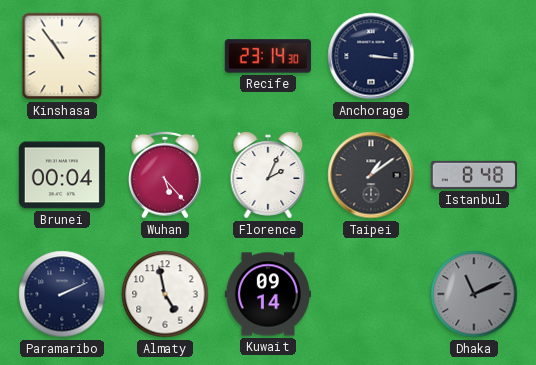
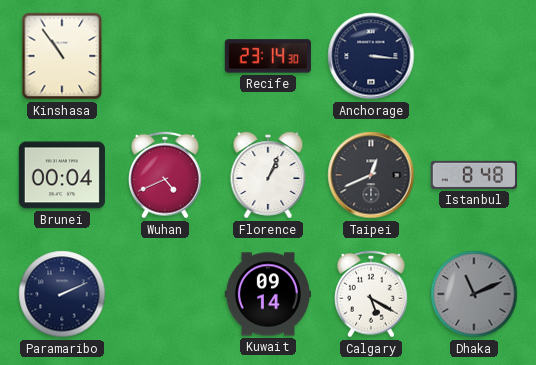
Wuhan: 5:23 -> 4:41
Florence: 2:04 -> 1:04
Taipei: 1:09 -> 12:41
Almaty: 4:58 -> none
Calgary: none -> 5:20
